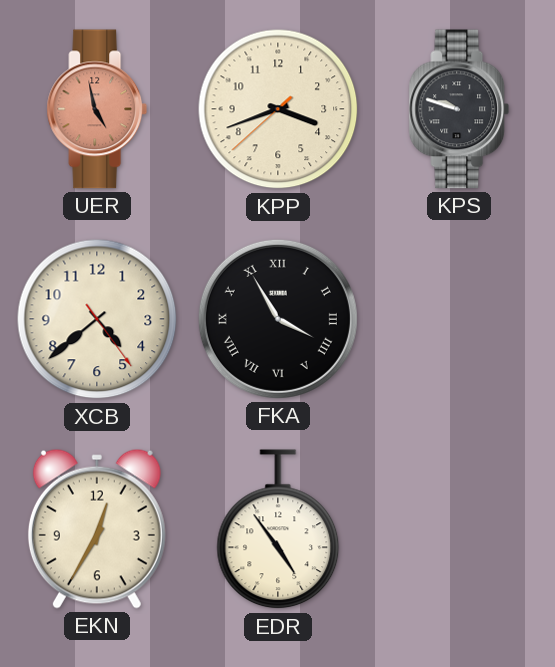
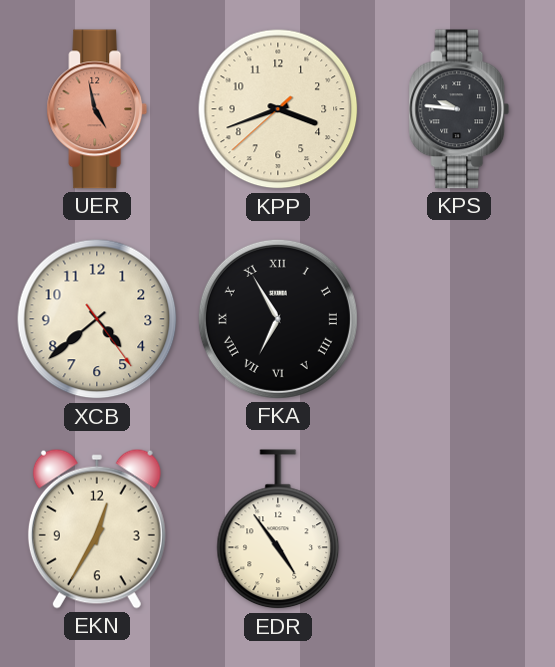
KPS: 9:48 -> 9:46
FKA: 3:55 -> 6:55
